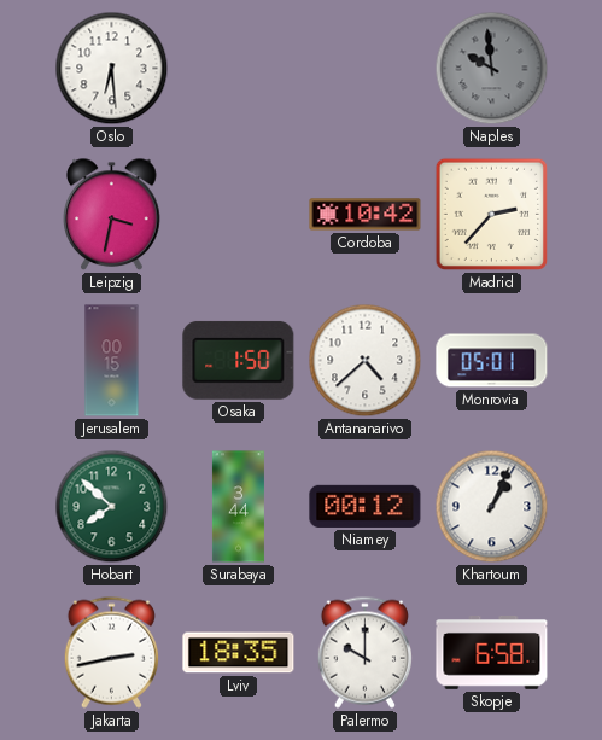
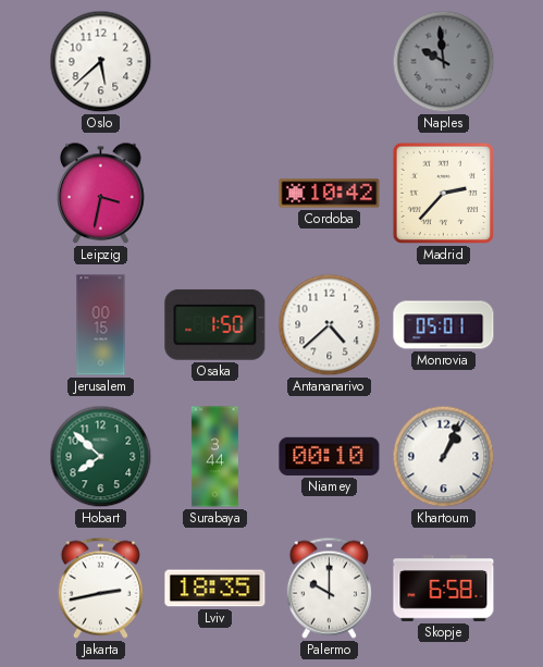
Oslo: 6:29 -> 5:38
Niamey: 00:12 -> 00:10
